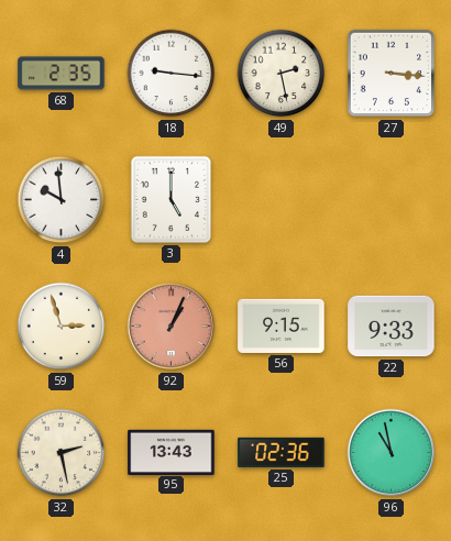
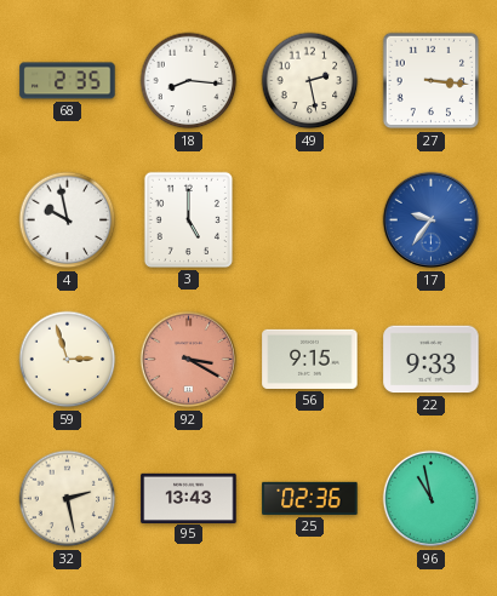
18: 9:16 -> 8:16
4: 9:59 -> 9:58
17: none -> 9:36
92: 1:04 -> 3:20
